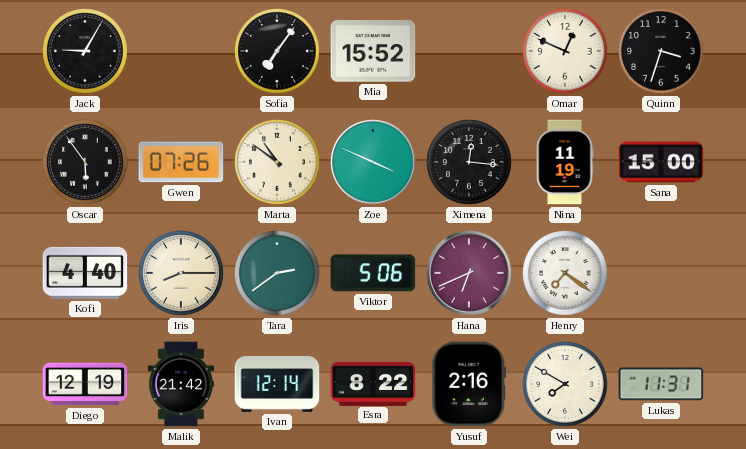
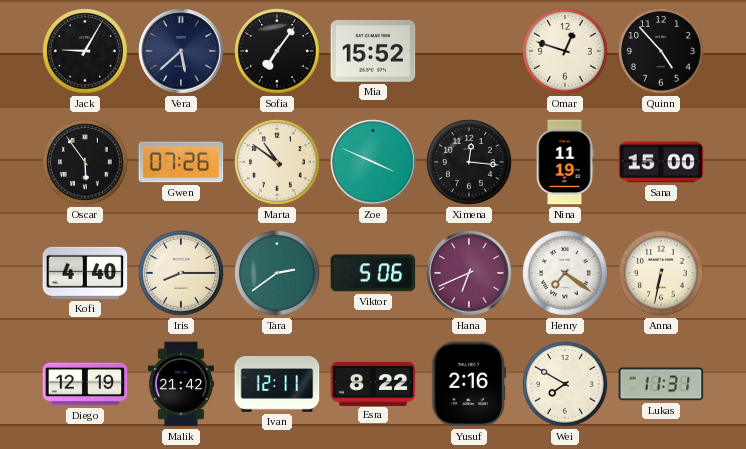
Vera: none -> 5:38
Omar: 12:49 -> 12:48
Quinn: 3:33 -> 4:53
Anna: none -> 6:32
Ivan: 12:14 -> 12:11
